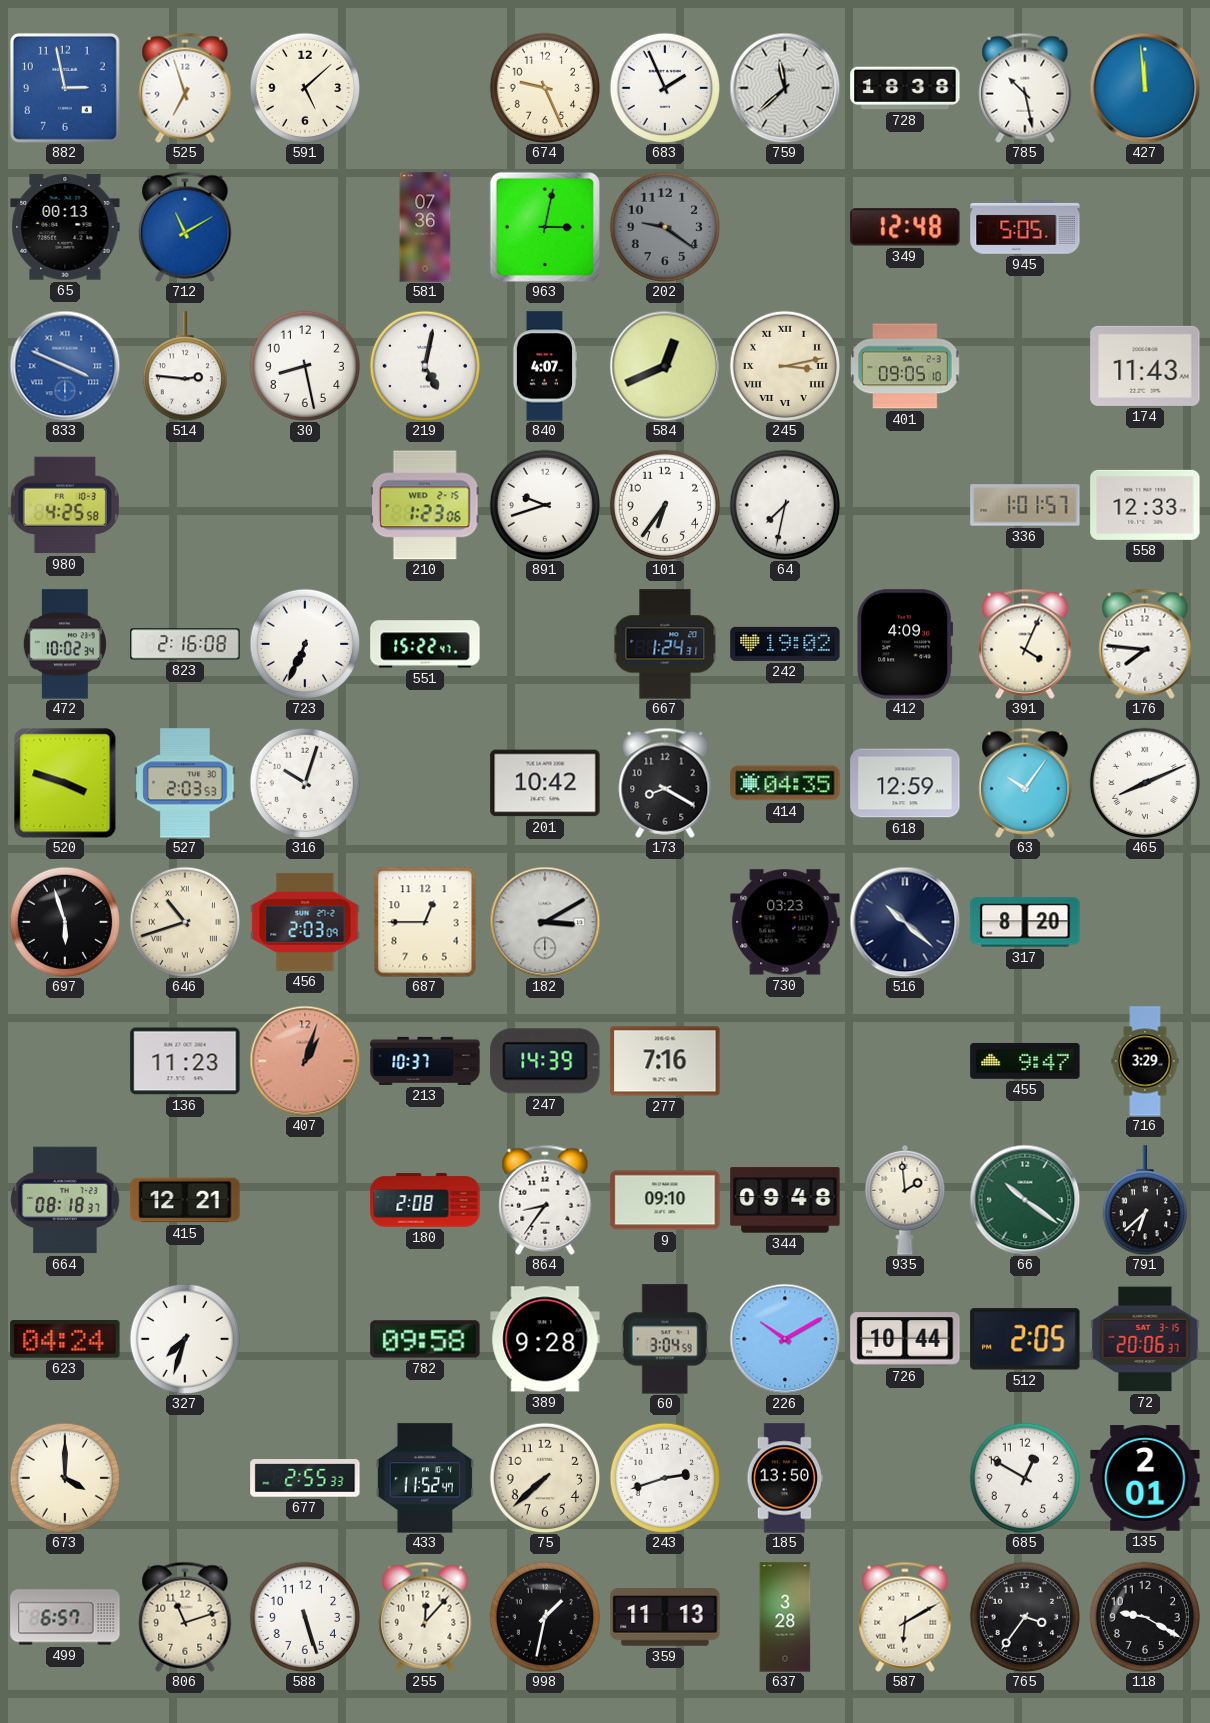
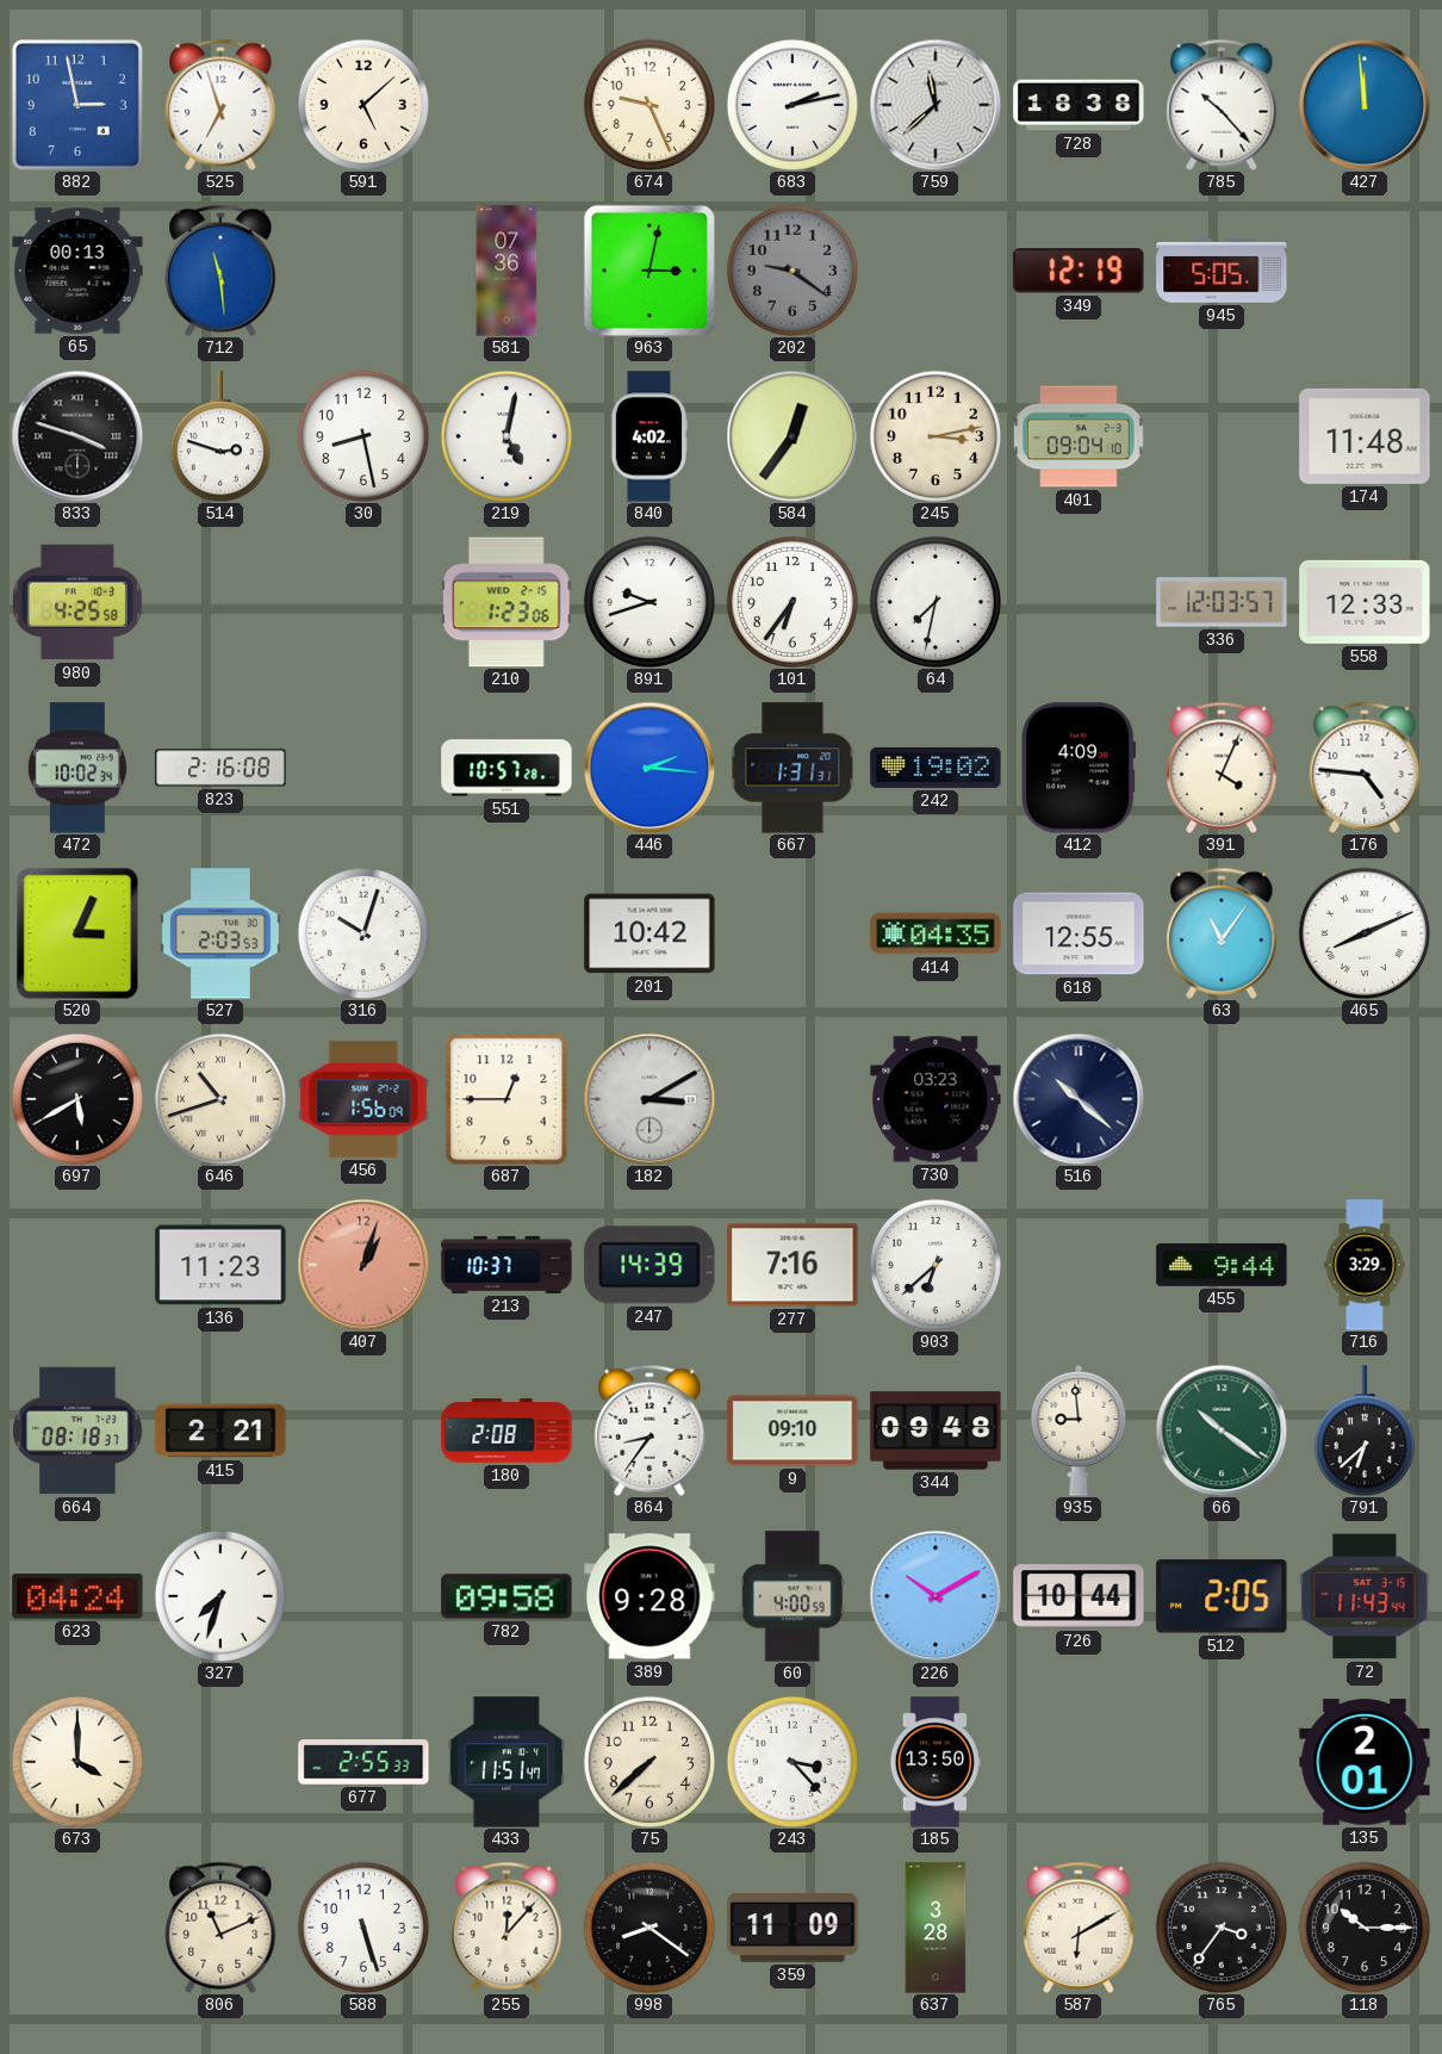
683: 1:56 -> 2:13
785: 10:28 -> 10:23
712: 11:10 -> 11:29
349: 12:48 -> 12:19
833: 3:49 -> 3:48
833 dial: blue -> black
514: 2:46 -> 2:48
840: 4:07 -> 4:02
584: 12:41 -> 12:36
245 numerals: Roman -> Arabic
401: 09:05 -> 09:04
174: 11:43 -> 11:48
336: 1:01 -> 12:03
723: 6:34 -> none
551: 15:22 -> 10:57
446: none -> 2:16
667: 1:24 -> 1:31
176: 7:46 -> 4:46
520: 3:48 -> 3:04
173: 8:20 -> none
618: 12:59 -> 12:55
63: 10:06 -> 11:06
697: 5:57 -> 5:40
456: 2:03 -> 1:56
317: 8:20 -> none
903: none -> 6:38
455: 9:47 -> 9:44
415: 12:21 -> 2:21
935: 1:59 -> 8:59
60: 3:04 -> 4:00
72: 20:06 -> 11:43
433: 11:52 -> 11:51
243: 2:42 -> 3:23
685: 12:50 -> none
499: 6:57 -> none
806: 11:12 -> 11:11
998: 1:32 -> 8:21
359: 11:13 -> 11:09
118: 9:20 -> 10:15
